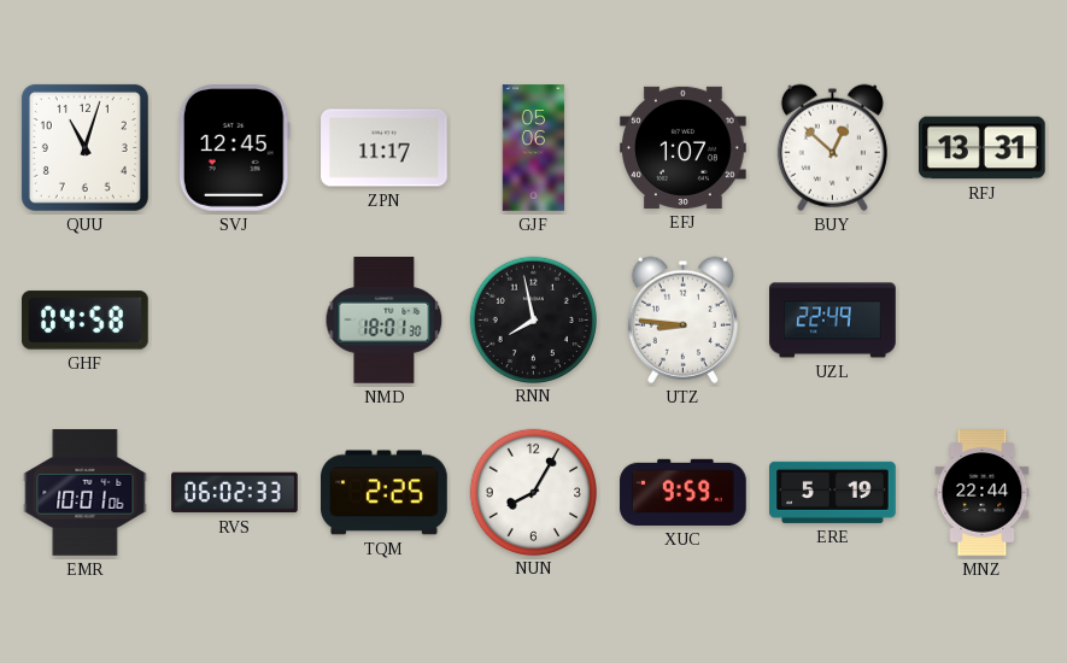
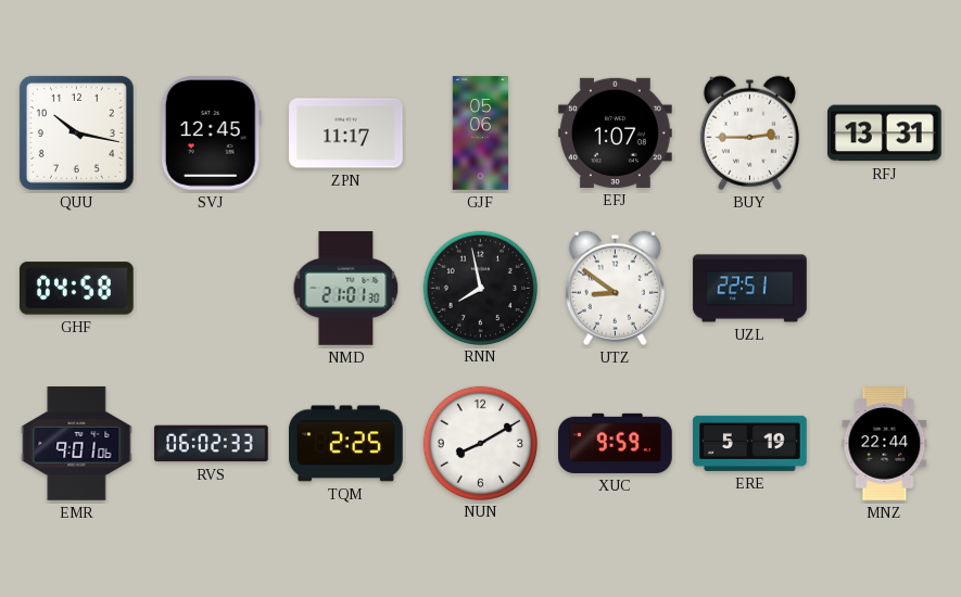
QUU: 11:03 -> 10:17
BUY: 12:52 -> 2:45
NMD: 18:01 -> 21:01
UTZ: 8:46 -> 8:51
UZL: 22:49 -> 22:51
EMR: 10:01 -> 9:01
NUN: 8:05 -> 8:10
